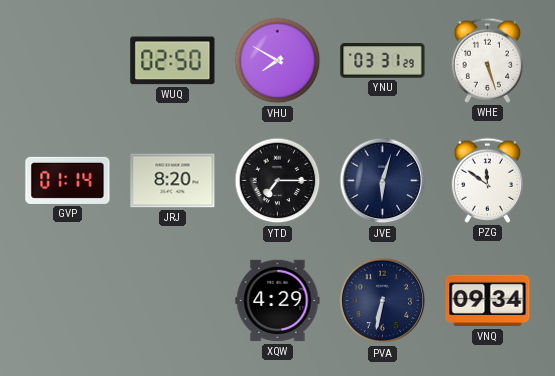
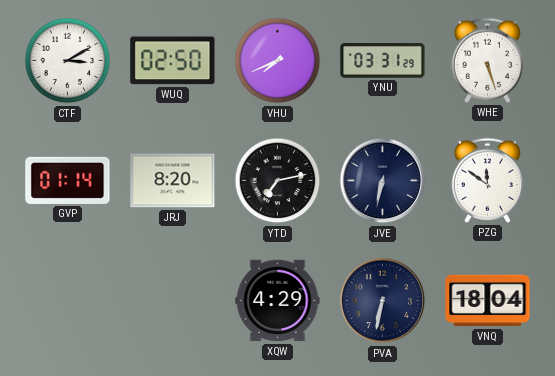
CTF: none -> 3:10
VHU: 7:50 -> 7:41
YTD: 7:15 -> 7:13
JVE: 6:03 -> 6:32
VNQ: 09:34 -> 18:04
